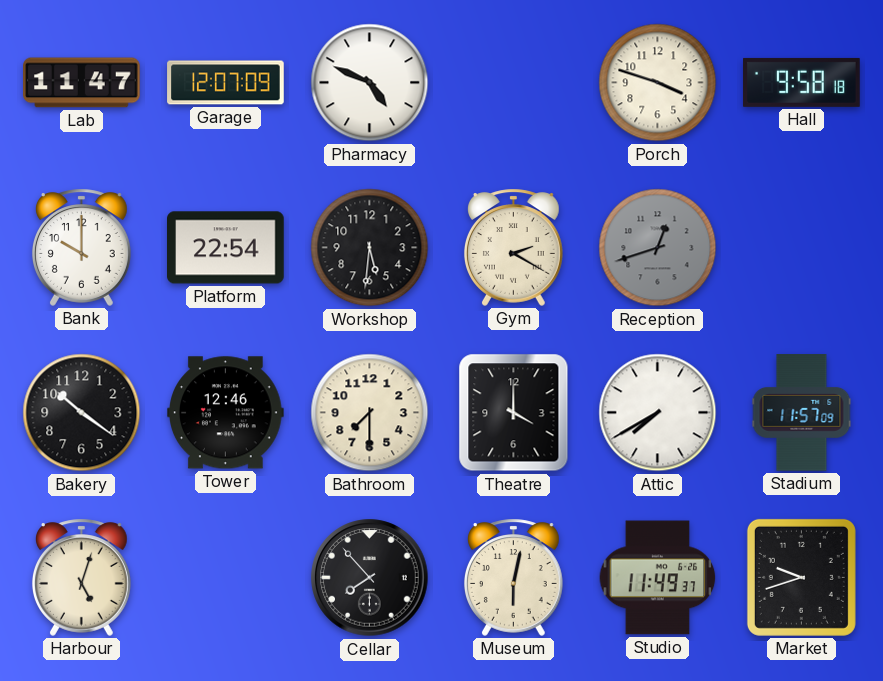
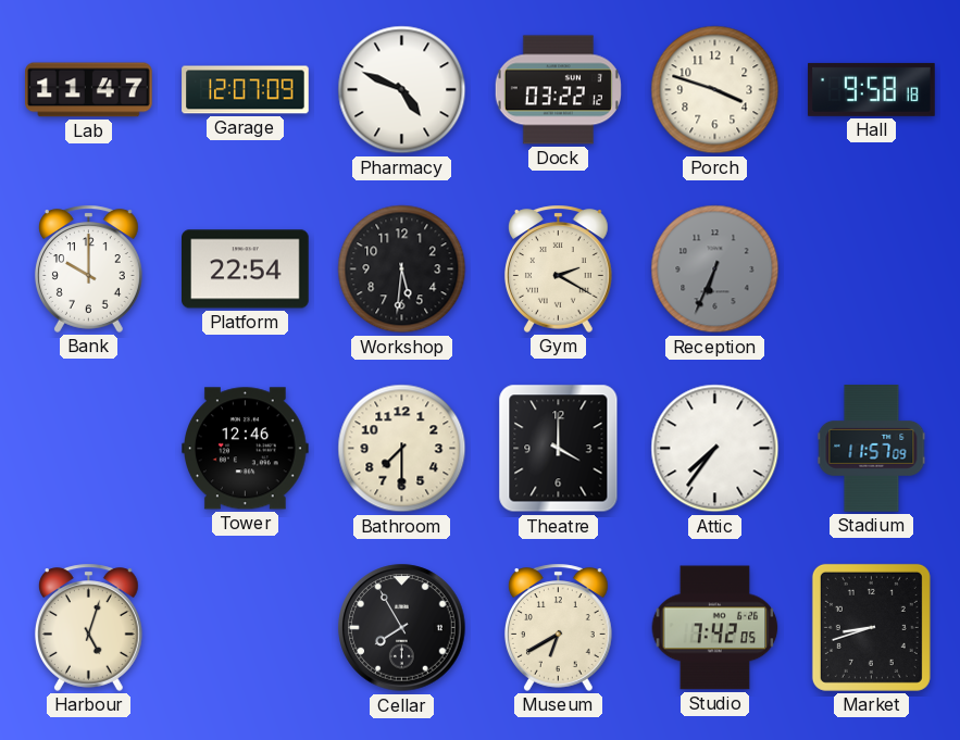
Dock: none -> 03:22
Reception: 12:42 -> 6:34
Bakery: 10:21 -> none
Attic: 7:40 -> 7:36
Cellar: 7:53 -> 7:55
Museum: 6:02 -> 6:40
Studio: 11:49 -> 7:42
Market: 9:42 -> 8:42
